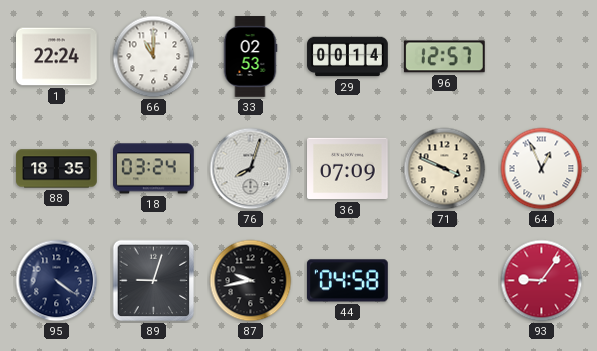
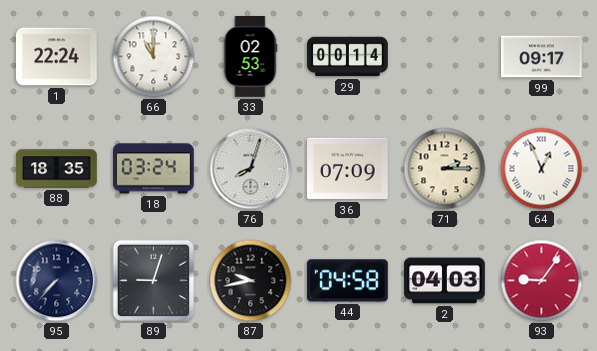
96: 12:57 -> none
99: none -> 09:17
71: 3:49 -> 2:15
95: 4:21 -> 7:37
2: none -> 04:03
